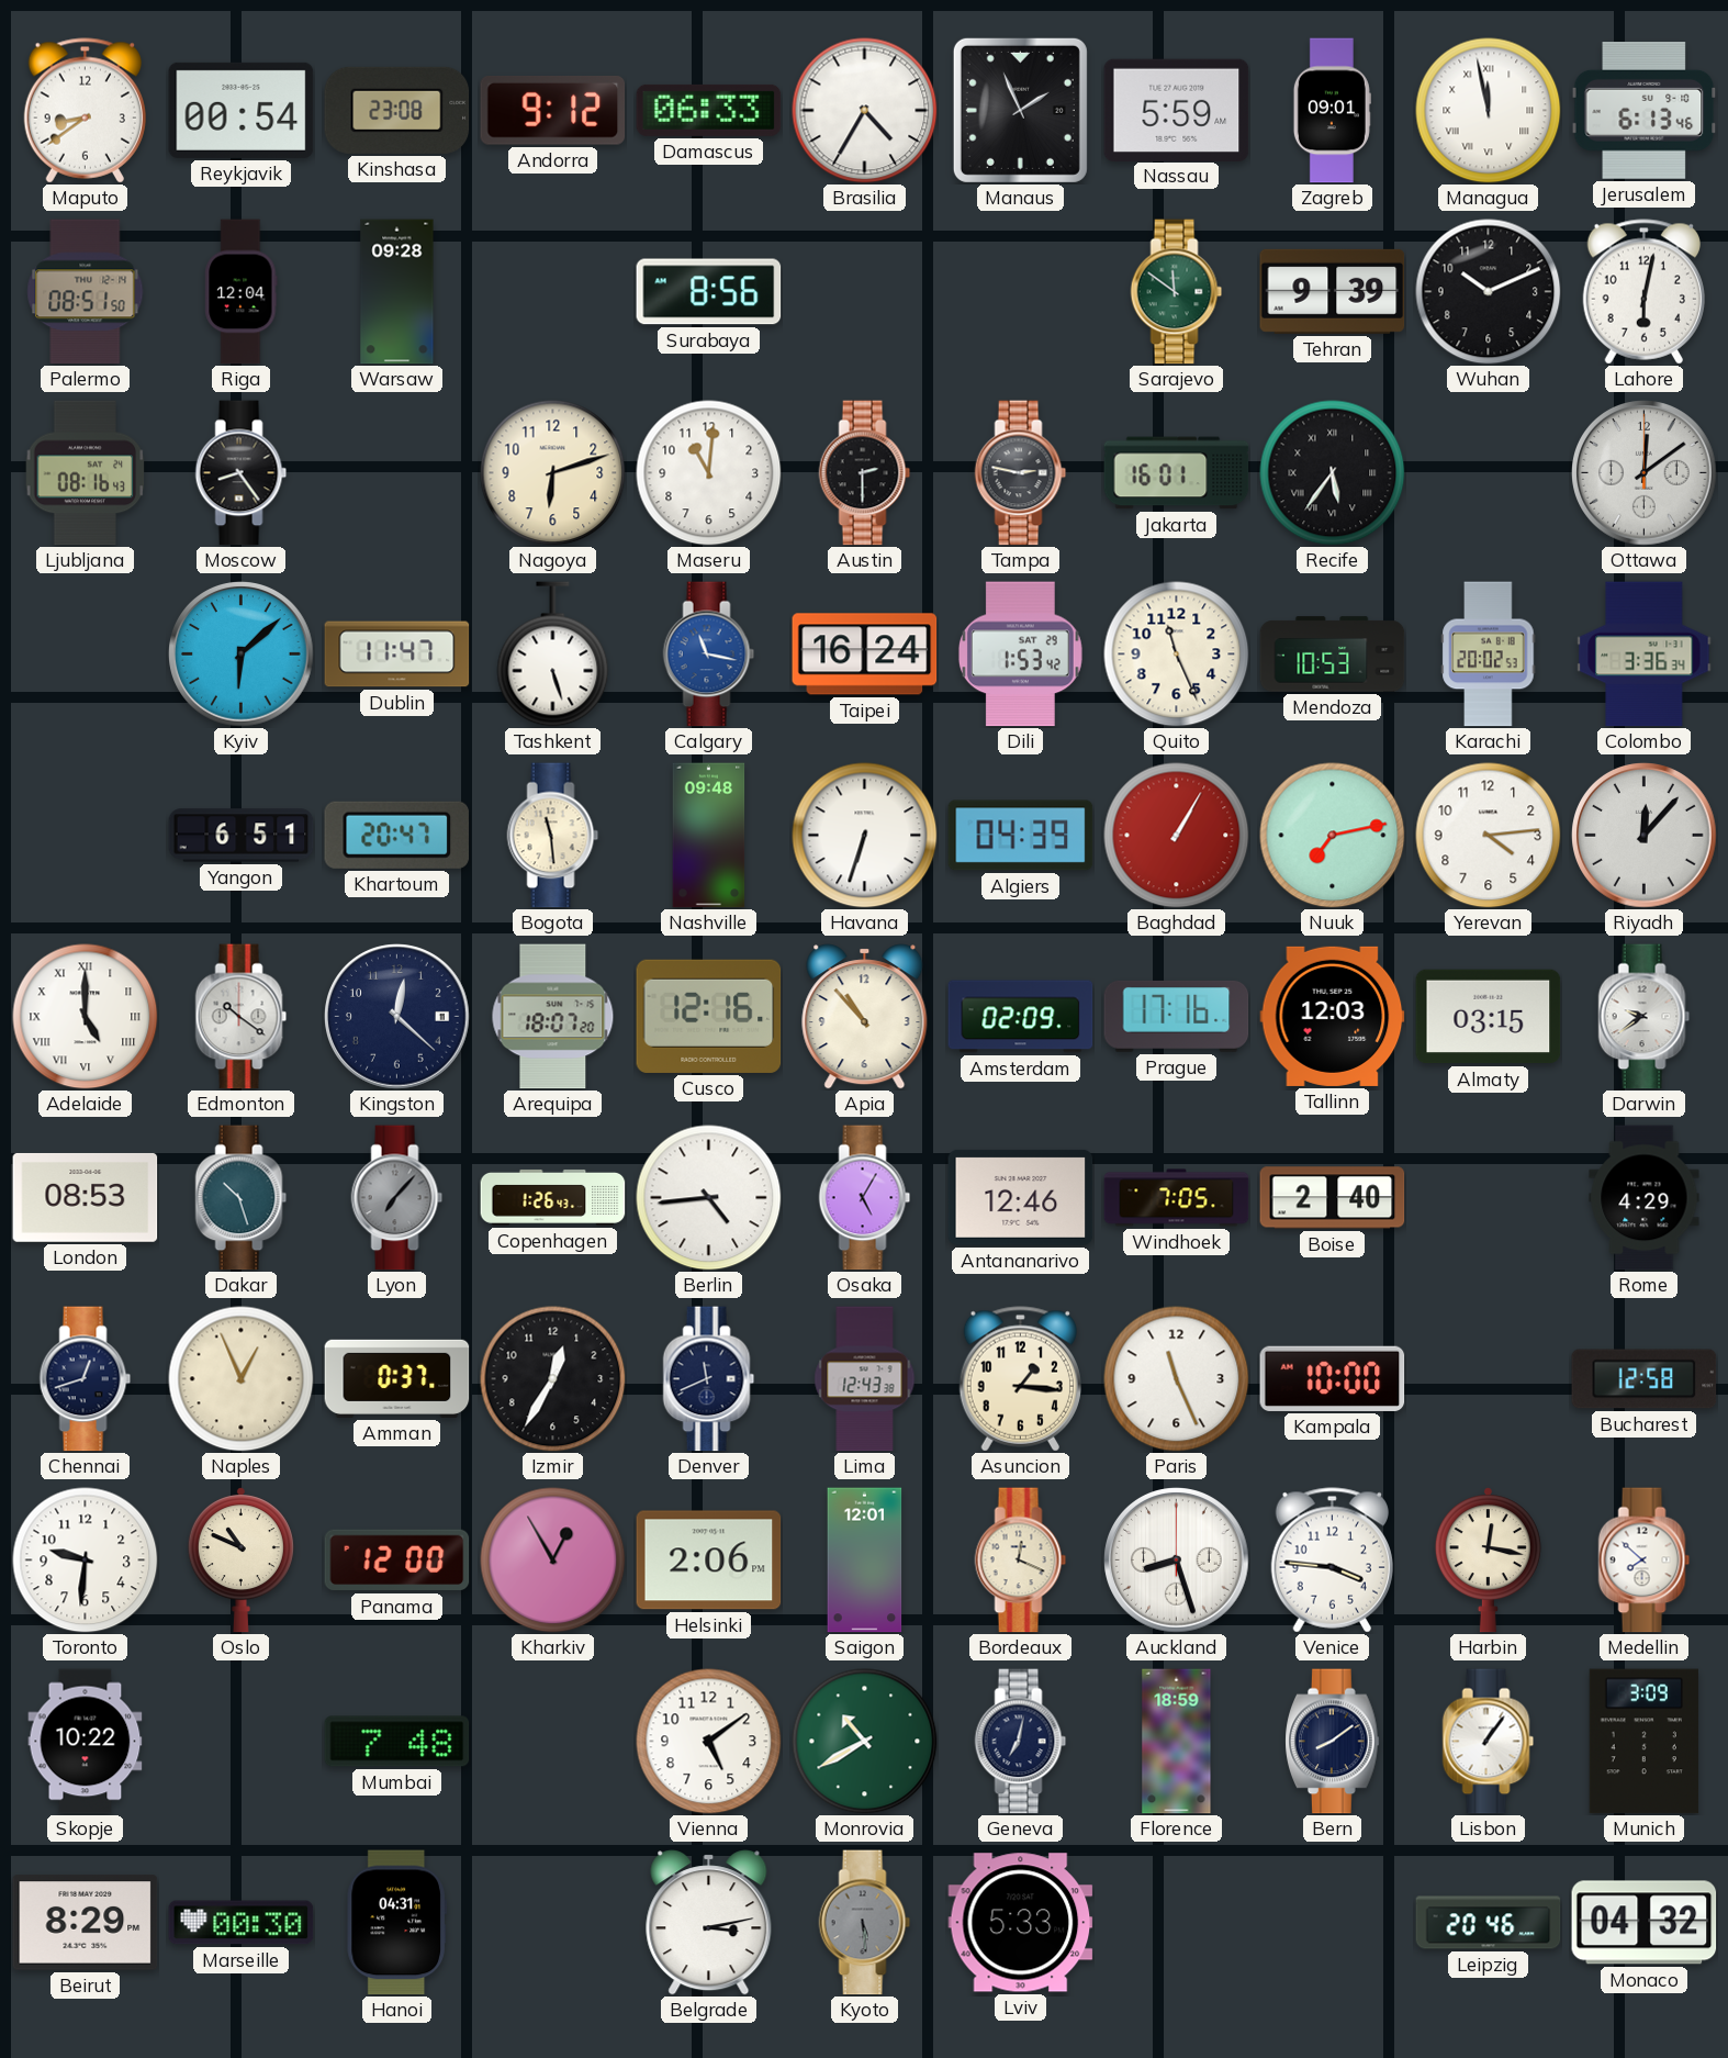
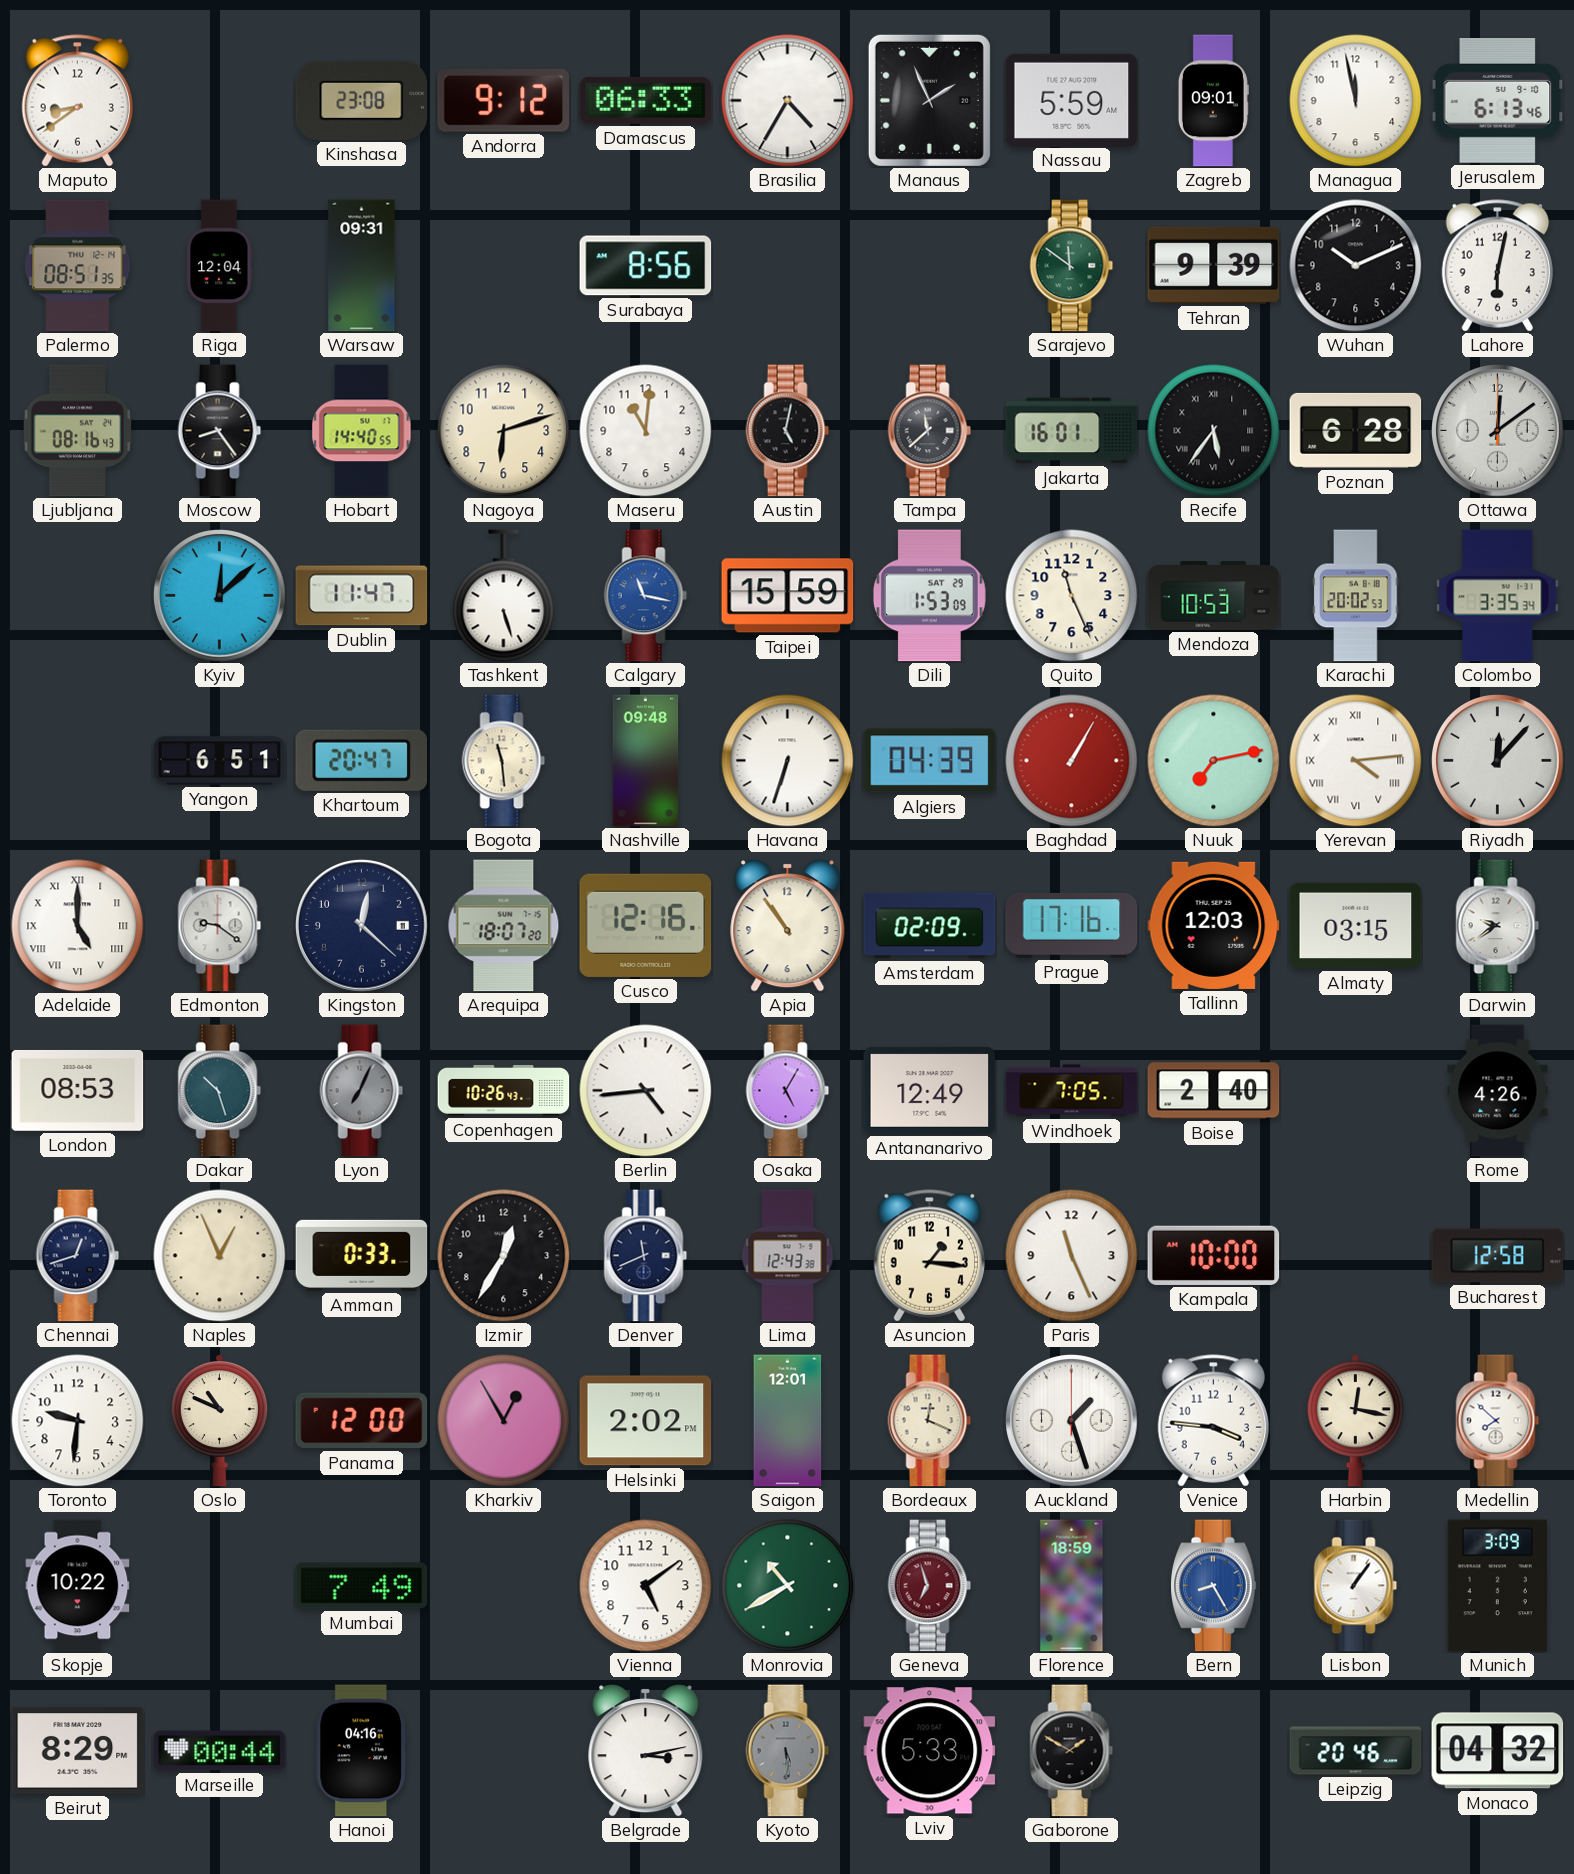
Reykjavik: 00:54 -> none
Managua numerals: Roman -> Arabic
Palermo: 08:51:50 -> 08:51:35
Warsaw: 09:28 -> 09:31
Hobart: none -> 14:40
Austin: 2:30 -> 5:02
Tampa: 2:47 -> 11:38
Poznan: none -> 6:28
Kyiv: 6:08 -> 12:08
Taipei: 16:24 -> 15:59
Dili: 1:53:42 -> 1:53:09
Colombo: 3:36 -> 3:35
Yerevan numerals: Arabic -> Roman
Edmonton: 10:21 -> 9:21
Apia: 10:53 -> 10:54
Lyon: 7:07 -> 7:04
Copenhagen: 1:26 -> 10:26
Antananarivo: 12:46 -> 12:49
Rome: 4:29 -> 4:26
Amman: 0:37 -> 0:33
Helsinki: 2:06 -> 2:02
Auckland: 8:27 -> 1:27
Mumbai: 7:48 -> 7:49
Geneva: 7:02 -> 6:57
Geneva dial: navy -> burgundy
Bern: 8:09 -> 8:25
Bern dial: navy -> blue
Marseille: 00:30 -> 00:44
Hanoi: 04:31 -> 04:16
Gaborone: none -> 1:50
